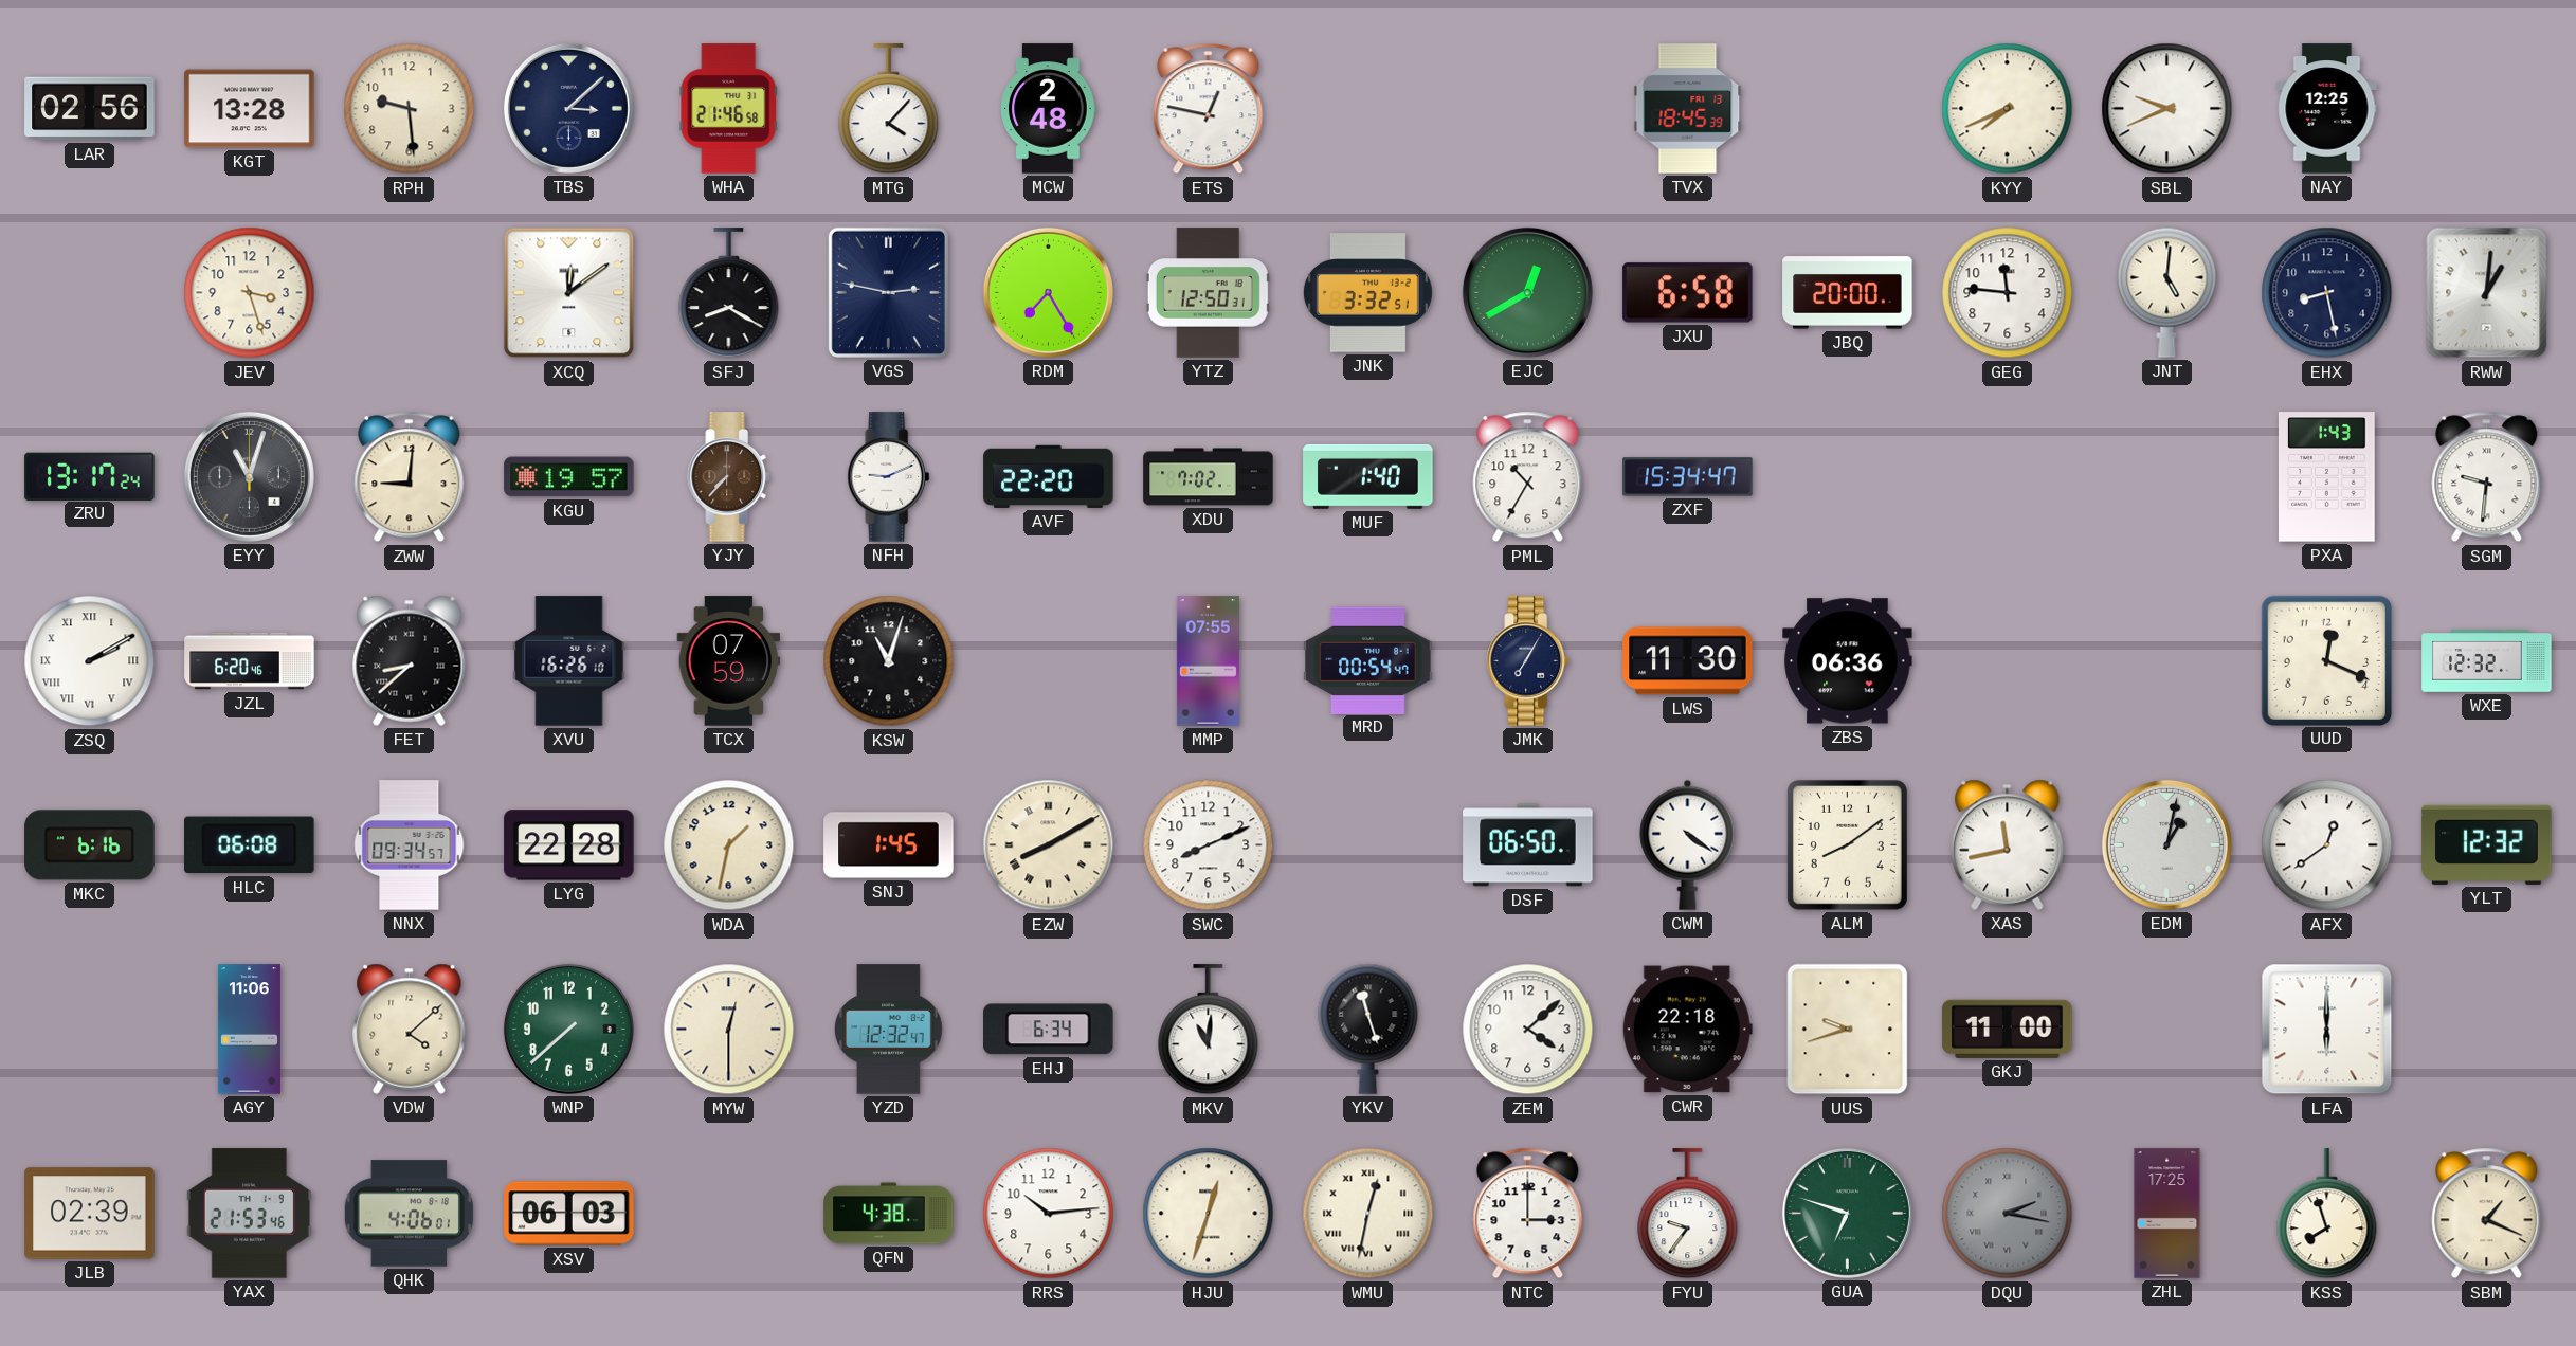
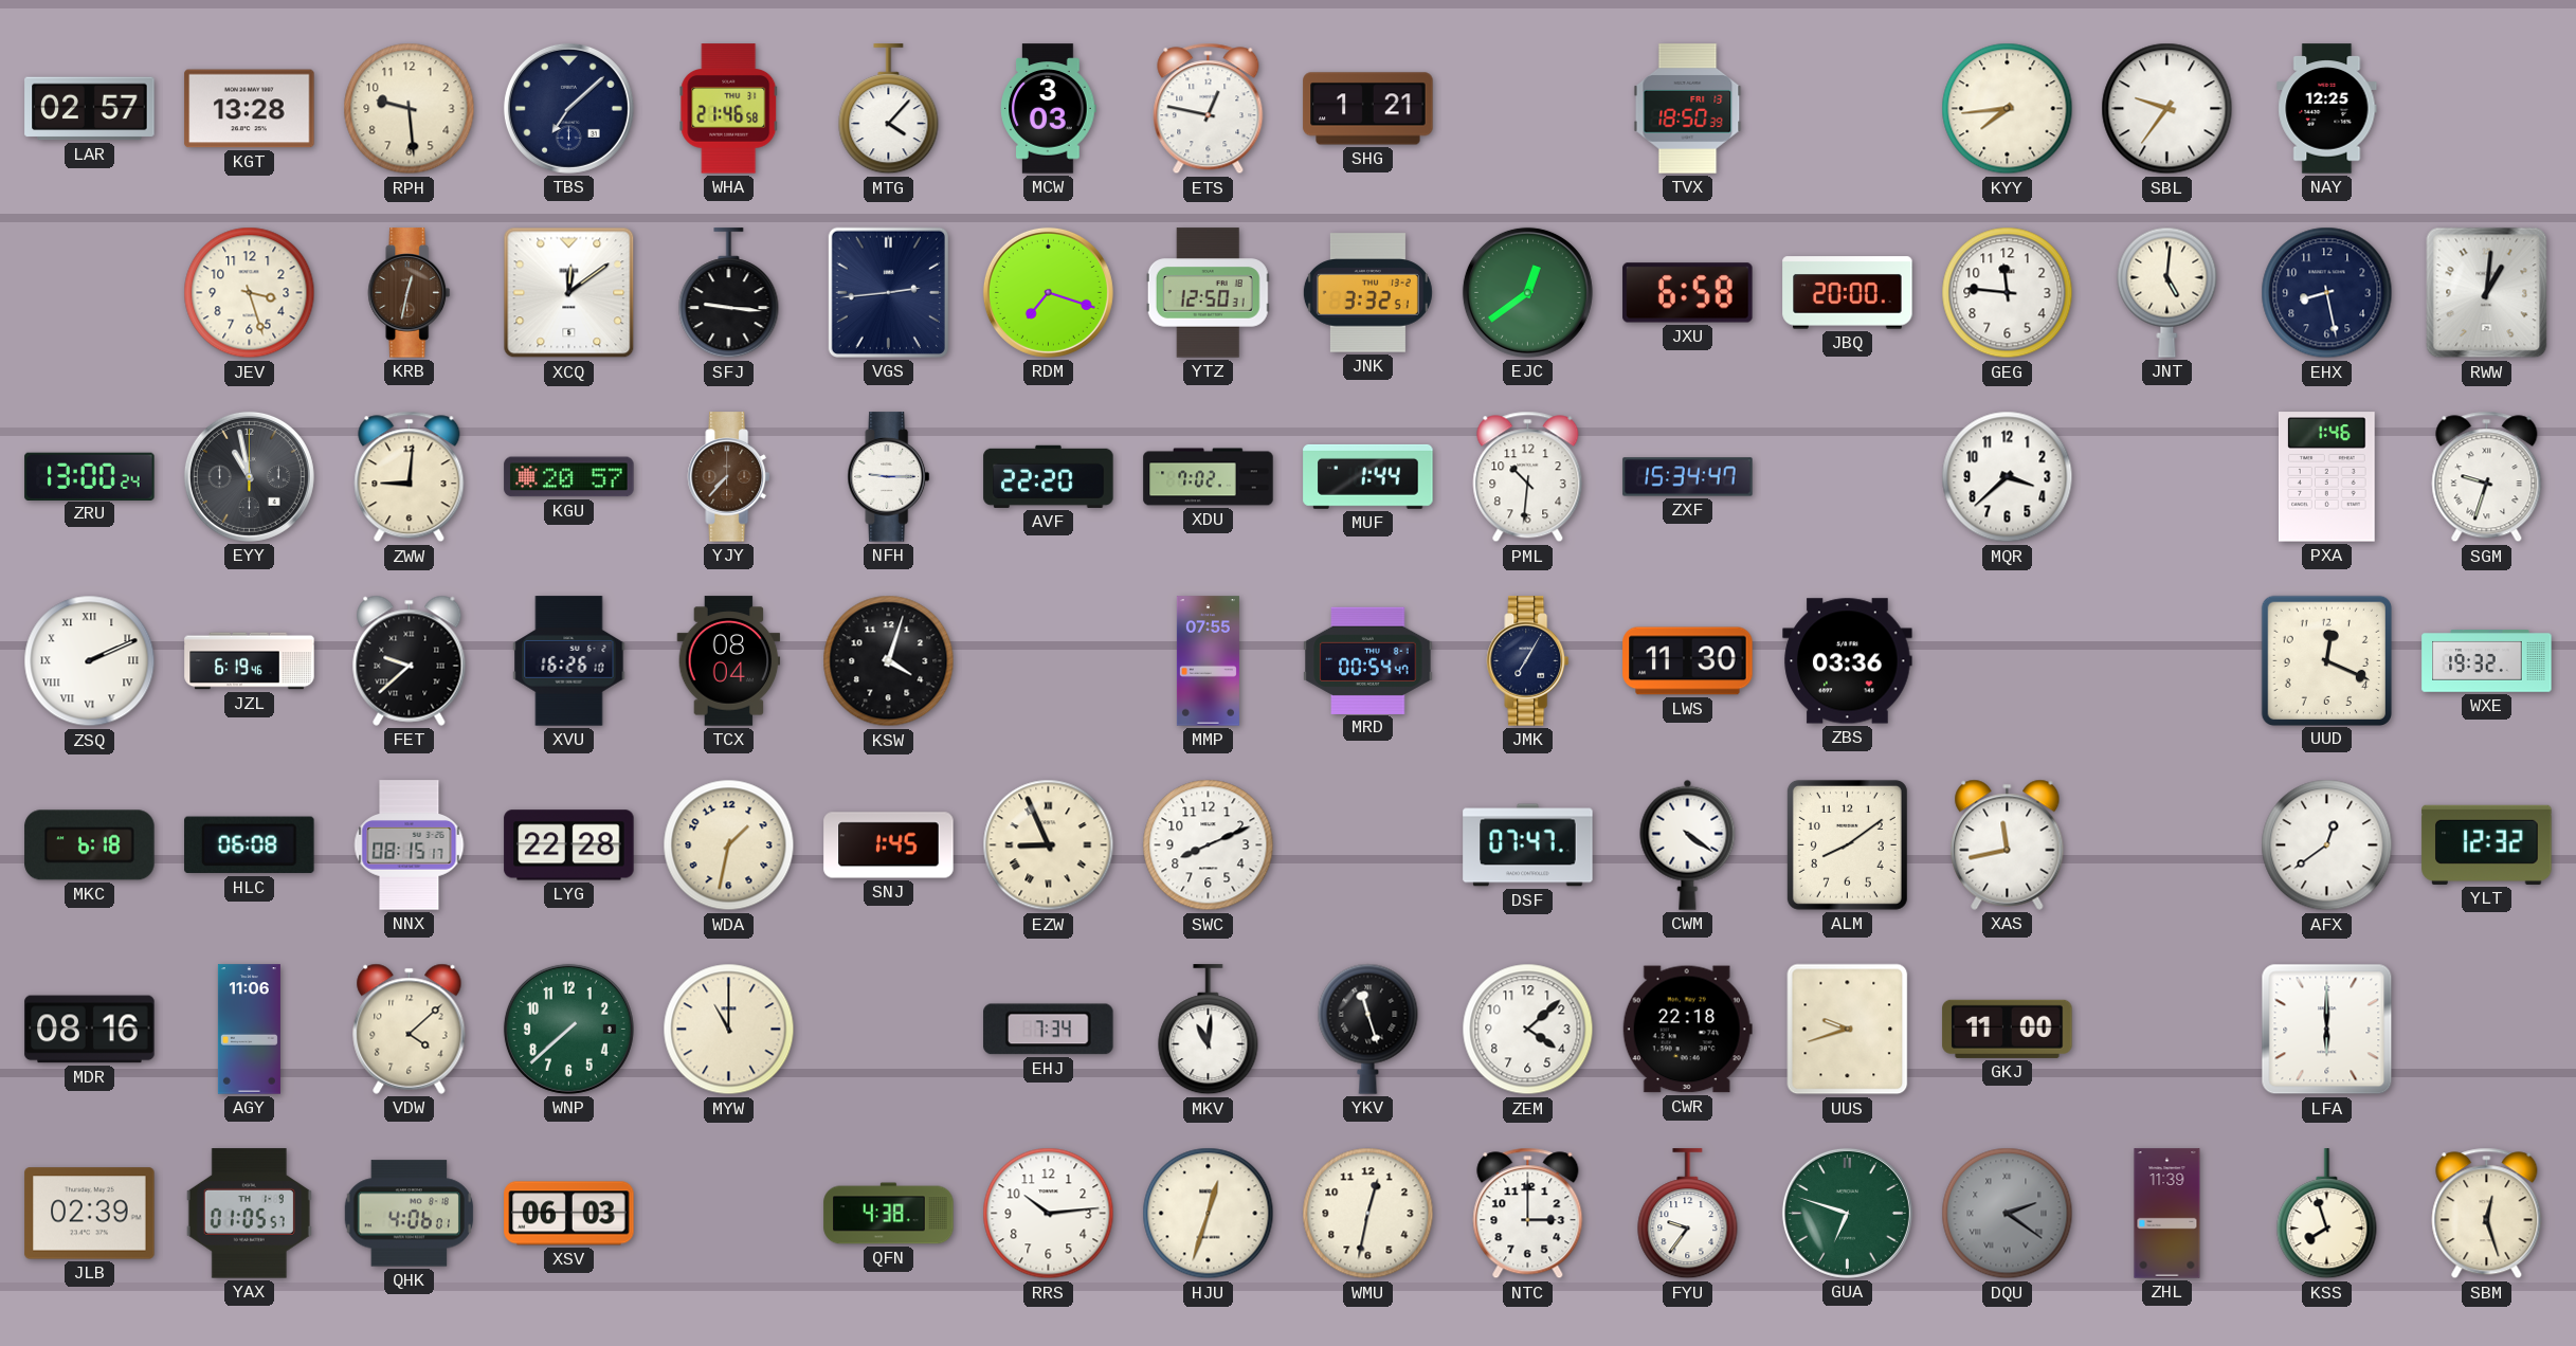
LAR: 02:56 -> 02:57
TBS: 3:08 -> 7:08
MCW: 2:48 -> 3:03
SHG: none -> 1:21
TVX: 18:45 -> 18:50
KYY: 7:41 -> 7:44
SBL: 9:41 -> 9:36
KRB: none -> 12:32
SFJ: 8:20 -> 9:16
VGS: 2:47 -> 2:44
RDM: 7:25 -> 7:18
EJC: 12:40 -> 12:39
ZRU: 13:17 -> 13:00
EYY: 11:03 -> 10:58
KGU: 19:57 -> 20:57
NFH: 9:11 -> 9:15
MUF: 1:40 -> 1:44
PML: 10:35 -> 10:31
MQR: none -> 3:38
PXA: 1:43 -> 1:46
SGM: 9:31 -> 9:33
ZSQ: 2:10 -> 2:11
JZL: 6:20 -> 6:19
FET: 8:38 -> 9:38
TCX: 07:59 -> 08:04
KSW: 11:03 -> 4:03
ZBS: 06:36 -> 03:36
WXE: 12:32 -> 19:32
MKC: 6:16 -> 6:18
NNX: 09:34 -> 08:15
EZW: 8:10 -> 8:56
DSF: 06:50 -> 07:47
EDM: 1:02 -> none
MDR: none -> 08:16
MYW: 12:30 -> 11:00
YZD: 12:32 -> none
EHJ: 6:34 -> 7:34
YAX: 21:53 -> 01:05
WMU numerals: Roman -> Arabic
DQU: 2:17 -> 2:21
ZHL: 17:25 -> 11:39
SBM: 1:19 -> 12:27
